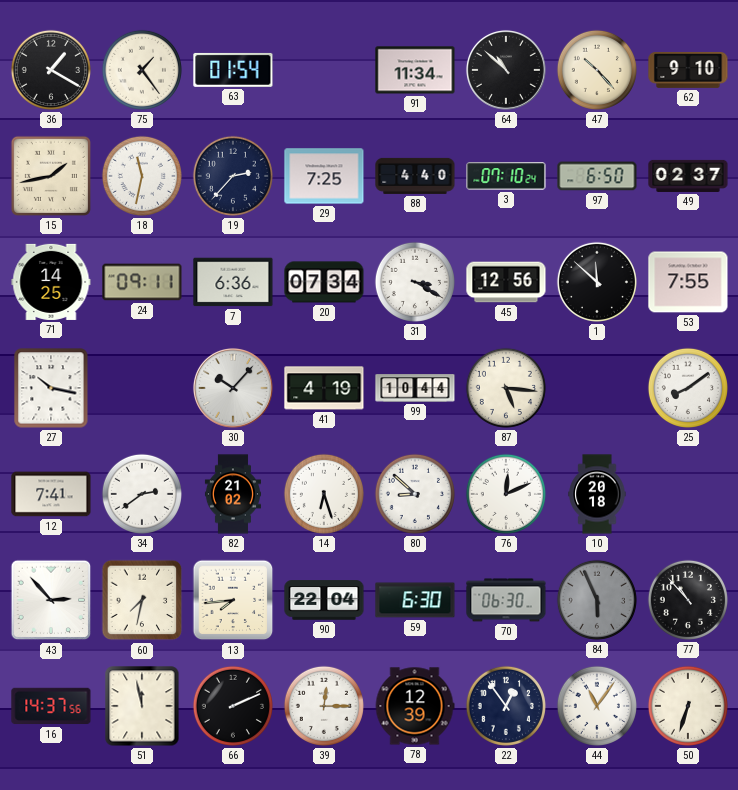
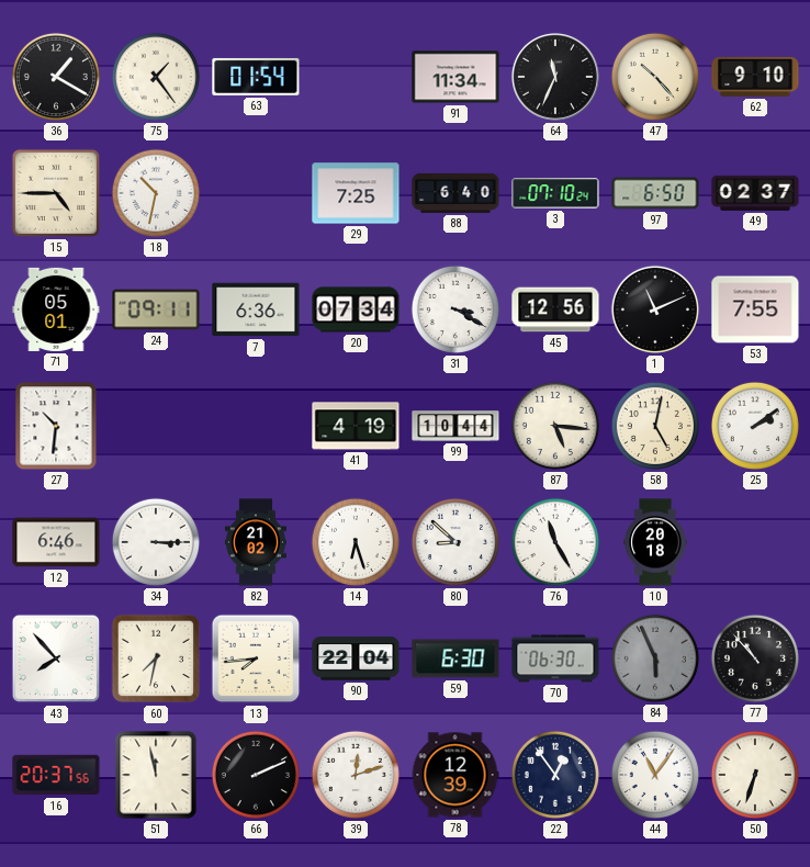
64: 10:52 -> 11:34
15: 1:43 -> 4:45
18: 11:32 -> 10:32
19: 2:37 -> none
88: 4:40 -> 6:40
71: 14:25 -> 05:01
1: 11:52 -> 11:11
27: 10:17 -> 10:31
30: 10:07 -> none
58: none -> 5:02
25: 8:09 -> 2:09
12: 7:41 -> 6:46
34: 2:39 -> 3:15
76: 12:11 -> 11:25
43: 2:53 -> 7:53
16: 14:37 -> 20:37
39: 12:15 -> 12:12
